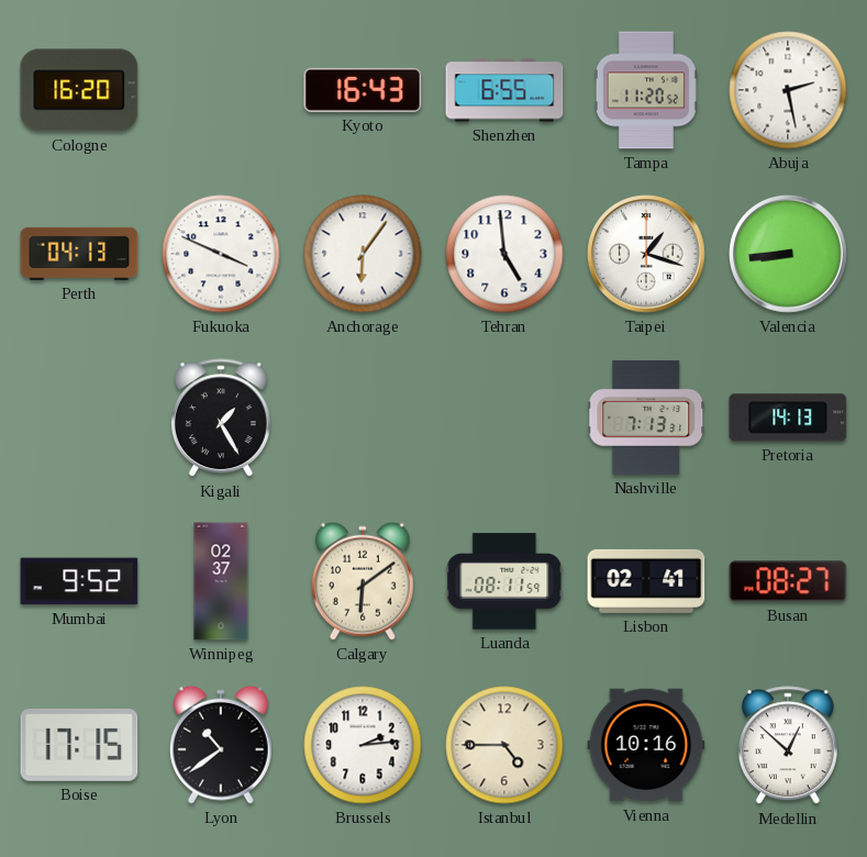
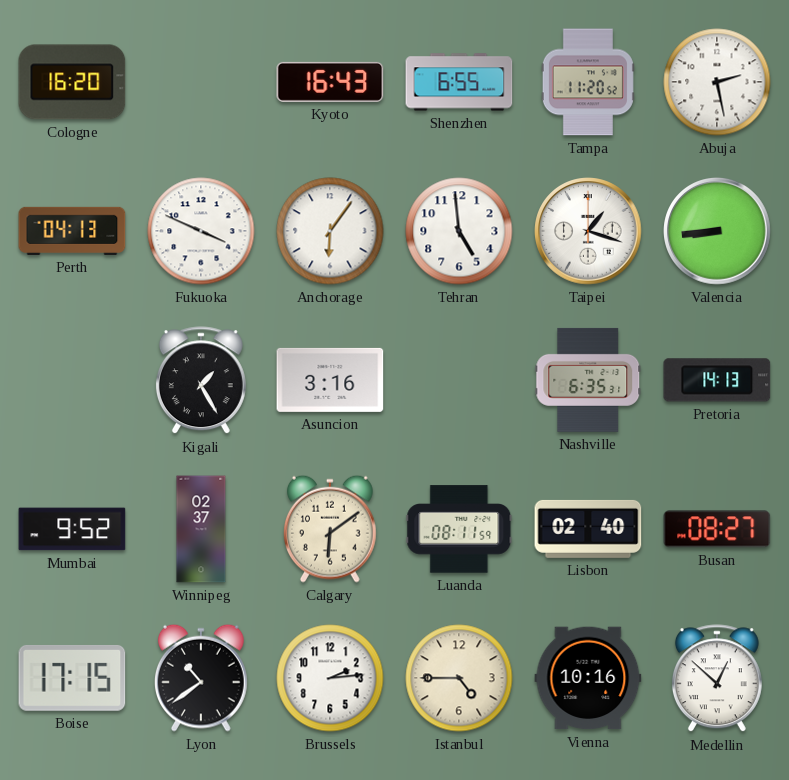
Asuncion: none -> 3:16
Nashville: 7:13 -> 6:35
Lisbon: 02:41 -> 02:40
